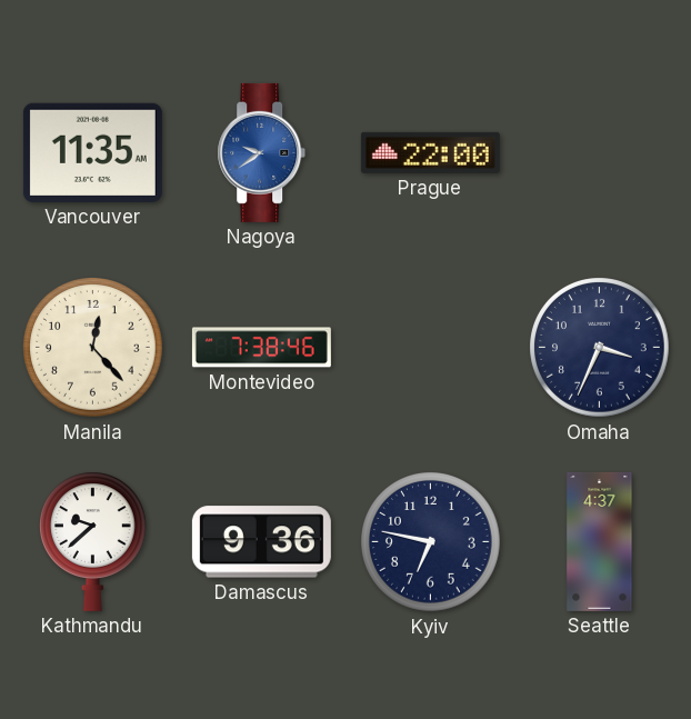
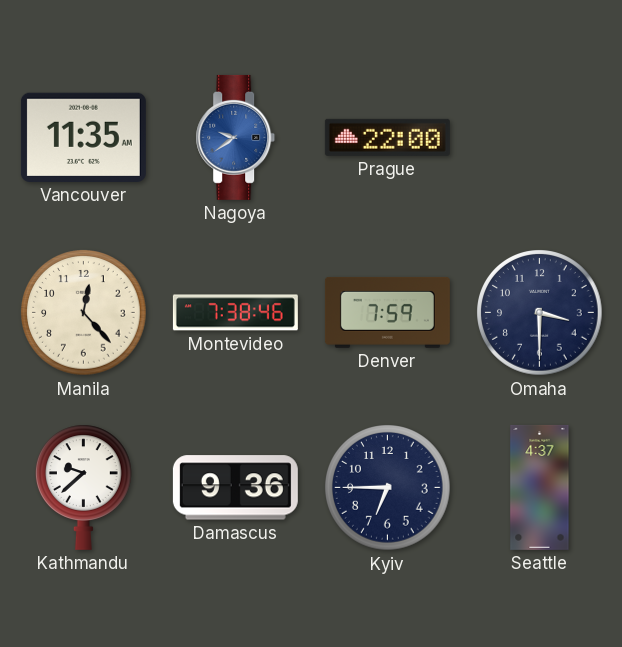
Denver: none -> 7:59
Omaha: 3:34 -> 3:30
Kyiv: 6:47 -> 6:45
